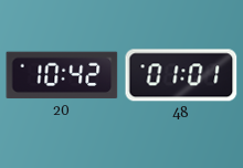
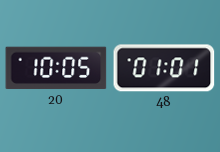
20: 10:42 -> 10:05
